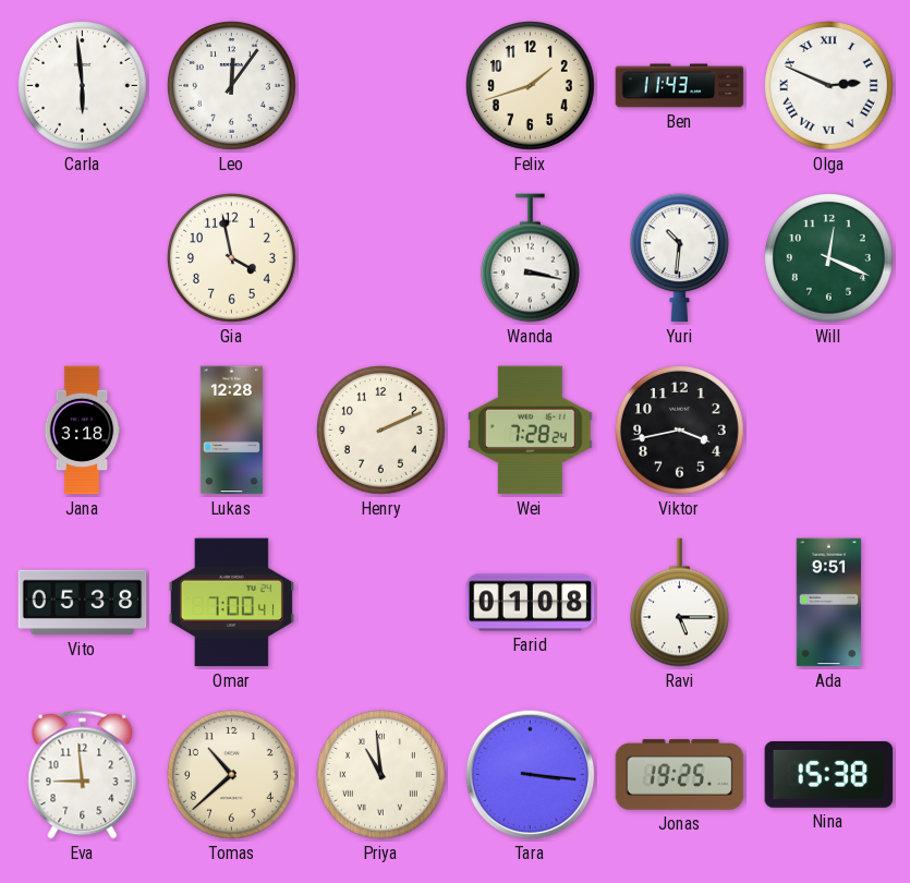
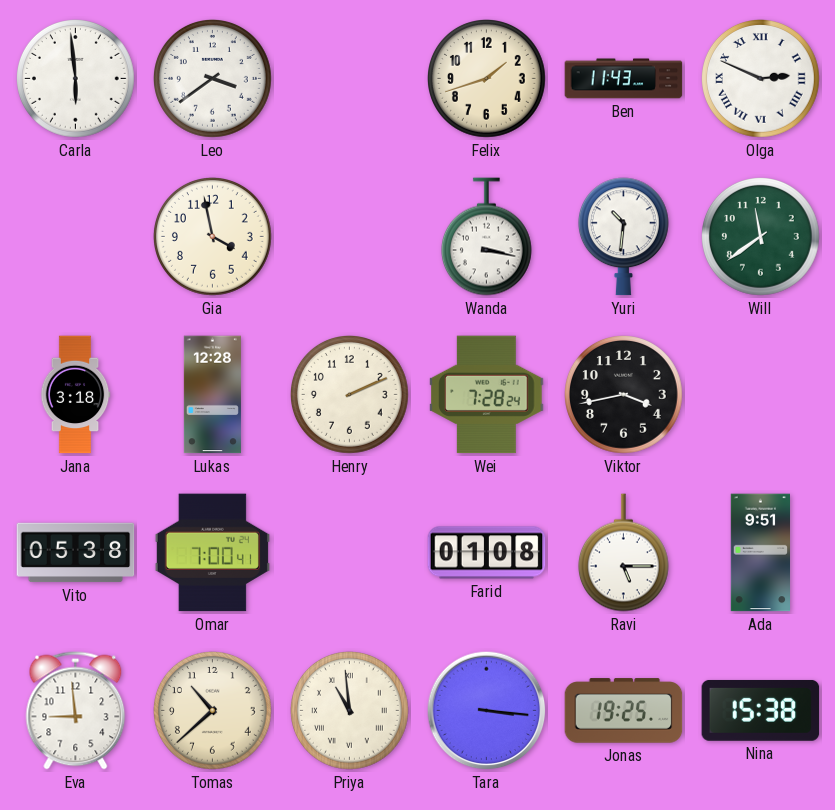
Leo: 12:06 -> 3:39
Will: 12:19 -> 11:39
